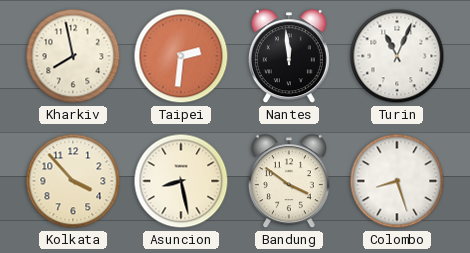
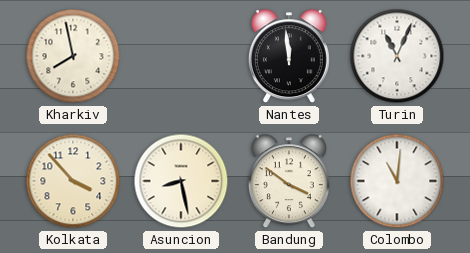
Taipei: 2:31 -> none
Colombo: 8:27 -> 11:01
